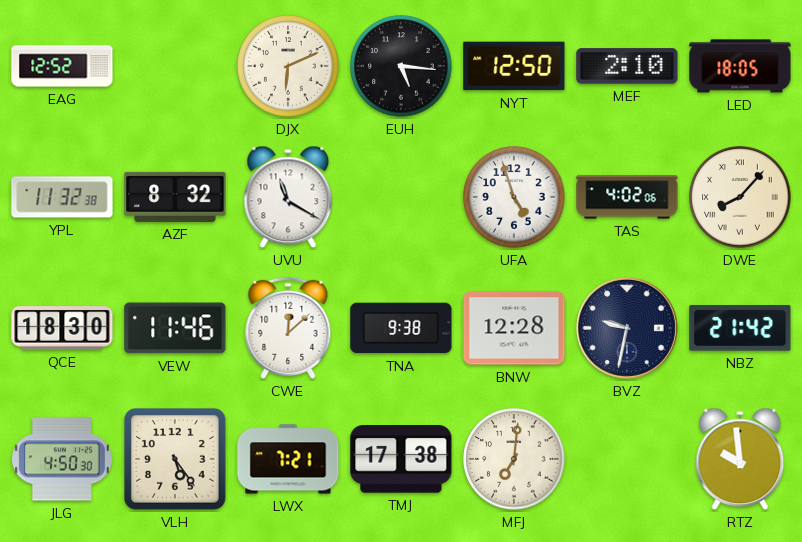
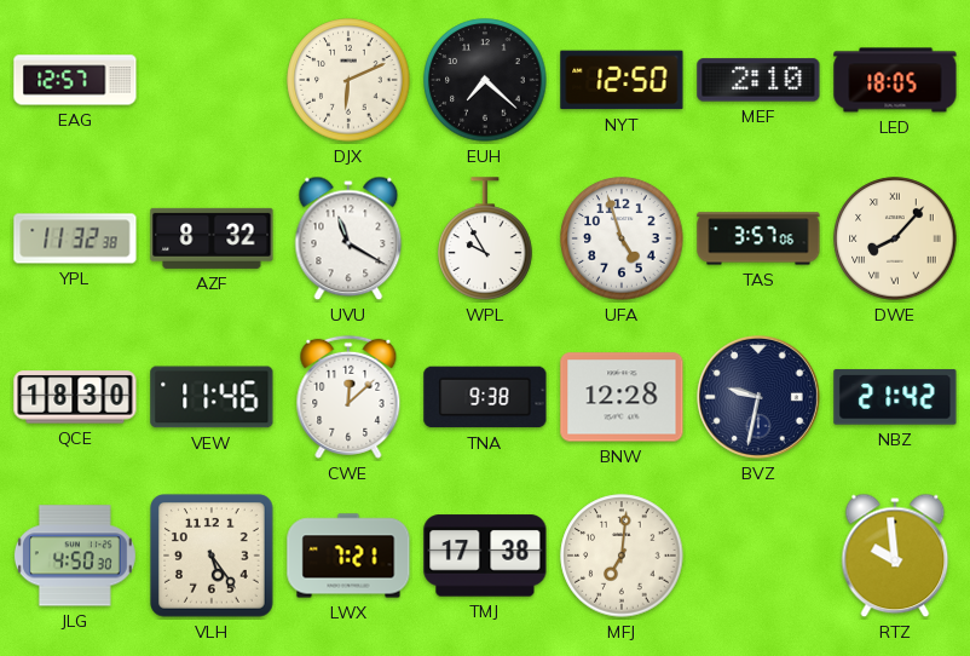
EAG: 12:52 -> 12:57
EUH: 5:16 -> 7:22
WPL: none -> 9:55
TAS: 4:02 -> 3:57
